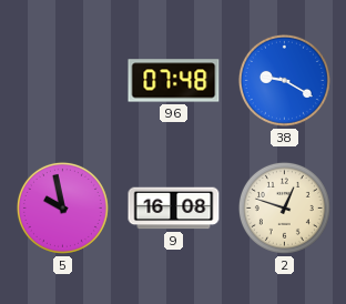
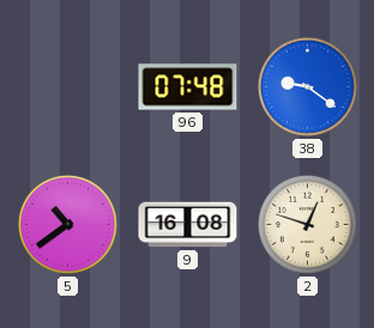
38: 9:20 -> 9:21
5: 9:58 -> 10:39
